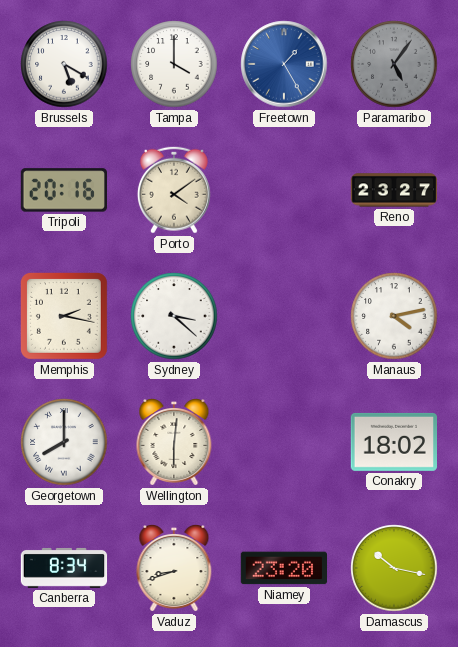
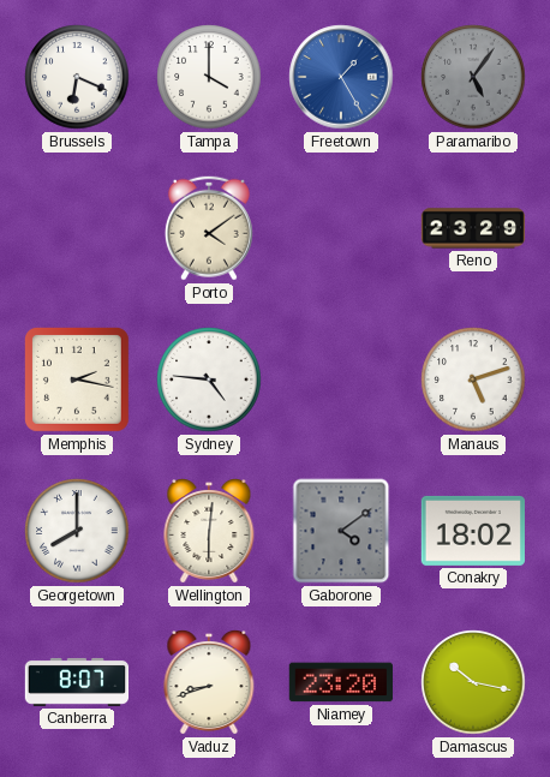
Brussels: 5:20 -> 6:19
Tripoli: 20:16 -> none
Reno: 23:27 -> 23:29
Sydney: 3:22 -> 4:46
Manaus: 4:13 -> 5:12
Gaborone: none -> 4:09
Canberra: 8:34 -> 8:07
